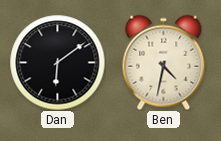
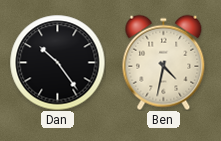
Dan: 6:09 -> 10:24
